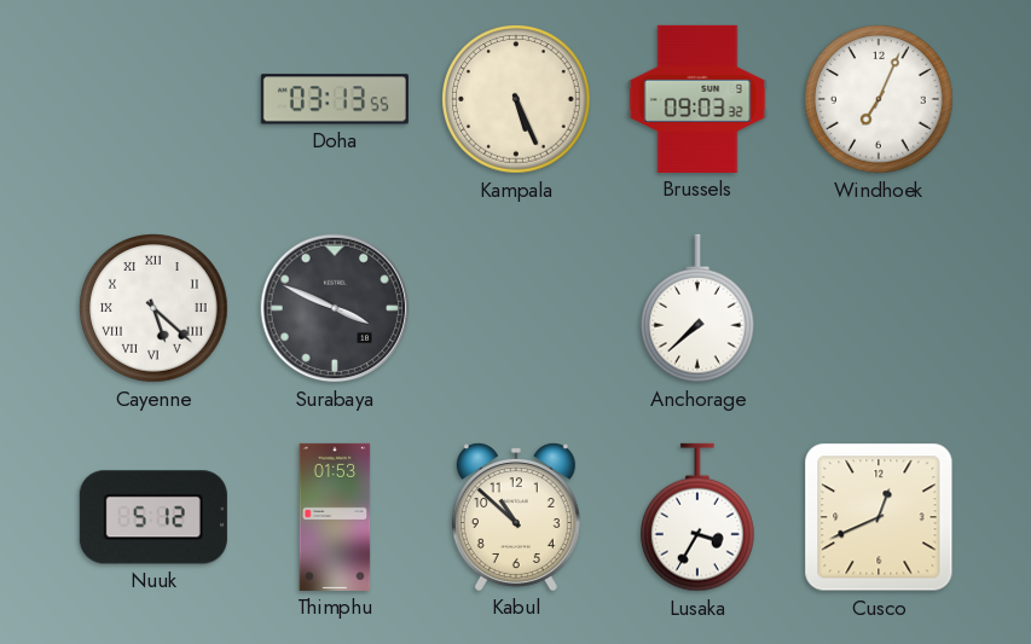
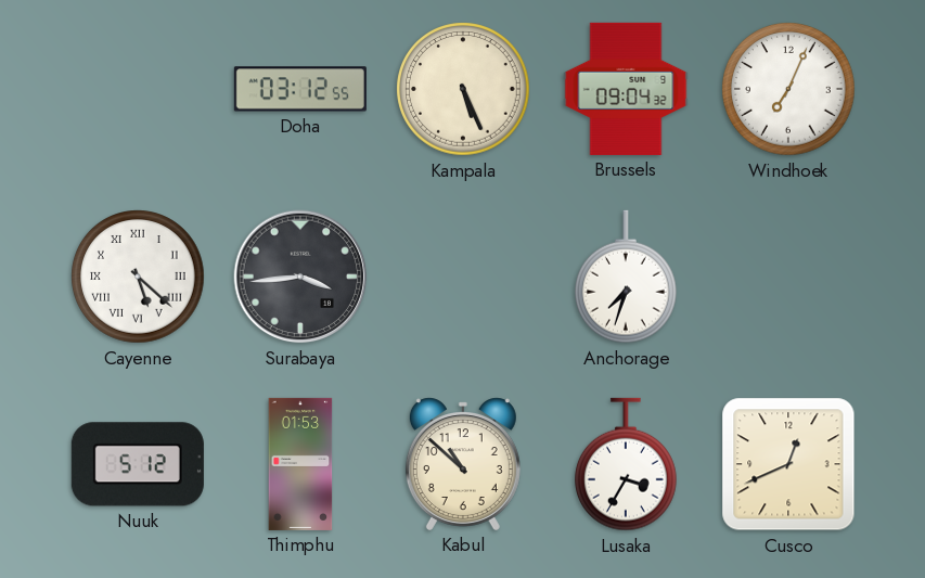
Doha: 03:13 -> 03:12
Brussels: 09:03 -> 09:04
Surabaya: 3:49 -> 3:44
Anchorage: 7:38 -> 7:33
